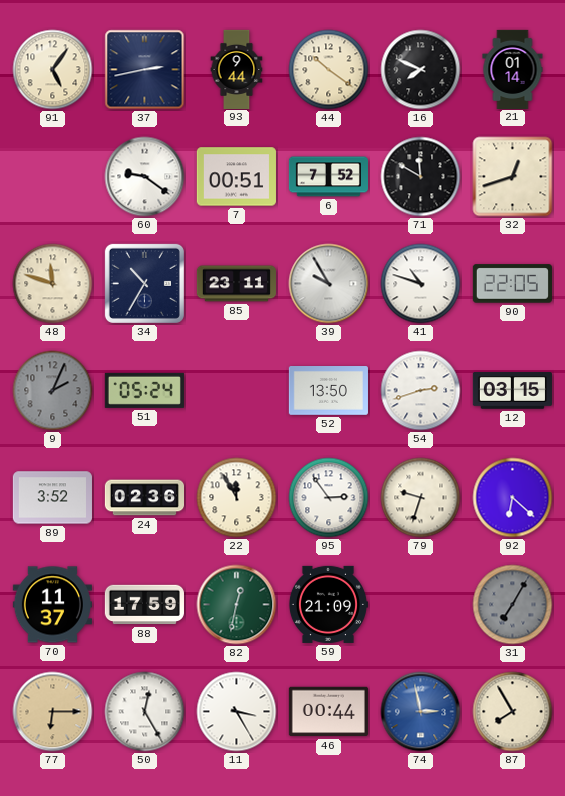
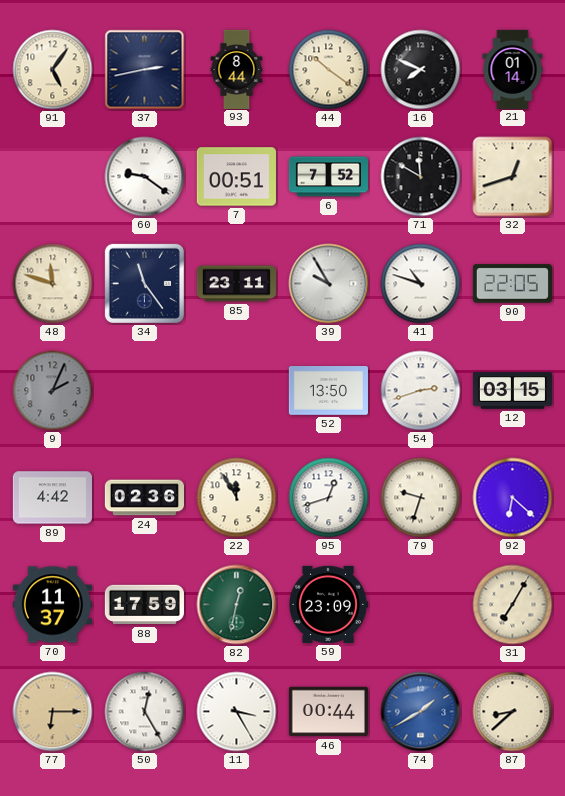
93: 9:44 -> 8:44
34: 10:35 -> 11:24
51: 05:24 -> none
89: 3:52 -> 4:42
95: 2:54 -> 12:42
59: 21:09 -> 23:09
31 dial: grey -> cream
74: 2:58 -> 1:40
87: 7:55 -> 8:38
